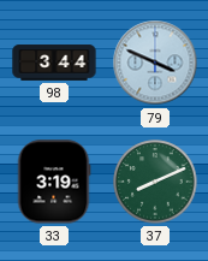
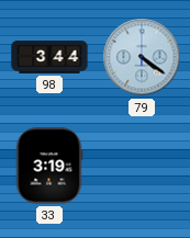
79: 3:49 -> 4:21
37: 8:11 -> none
